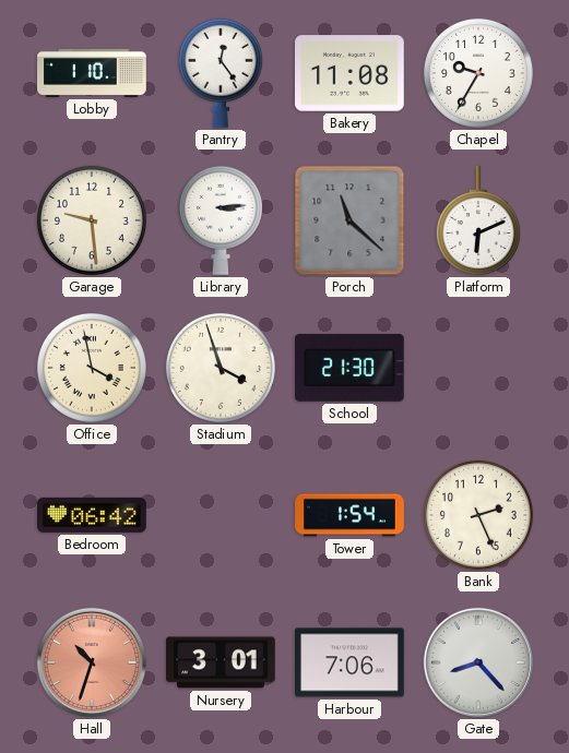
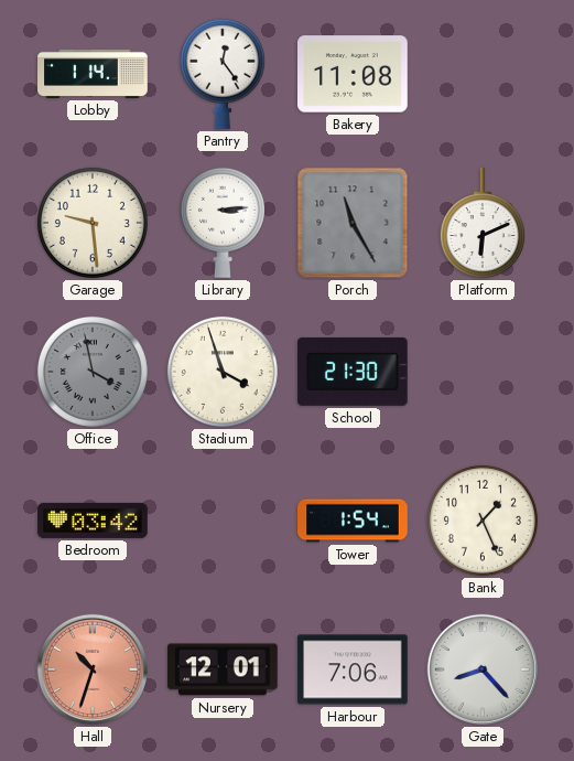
Lobby: 1:10 -> 1:14
Chapel: 9:35 -> none
Porch: 11:22 -> 11:25
Office dial: cream -> grey
Bedroom: 06:42 -> 03:42
Bank: 2:26 -> 1:26
Nursery: 3:01 -> 12:01
